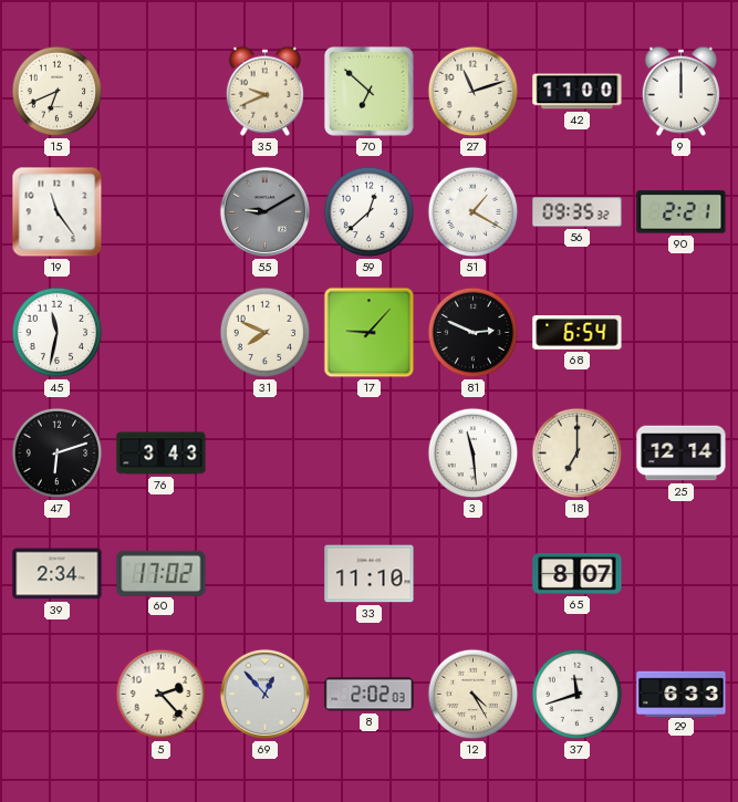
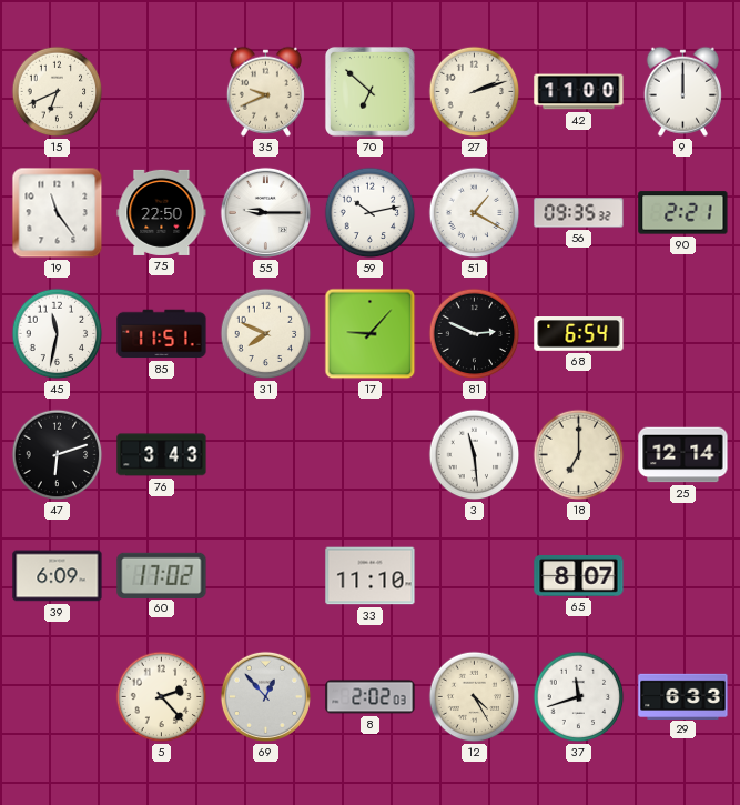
27: 11:12 -> 2:12
75: none -> 22:50
55: 9:10 -> 9:15
55 dial: grey -> white
59: 12:38 -> 10:13
85: none -> 11:51
39: 2:34 -> 6:09
